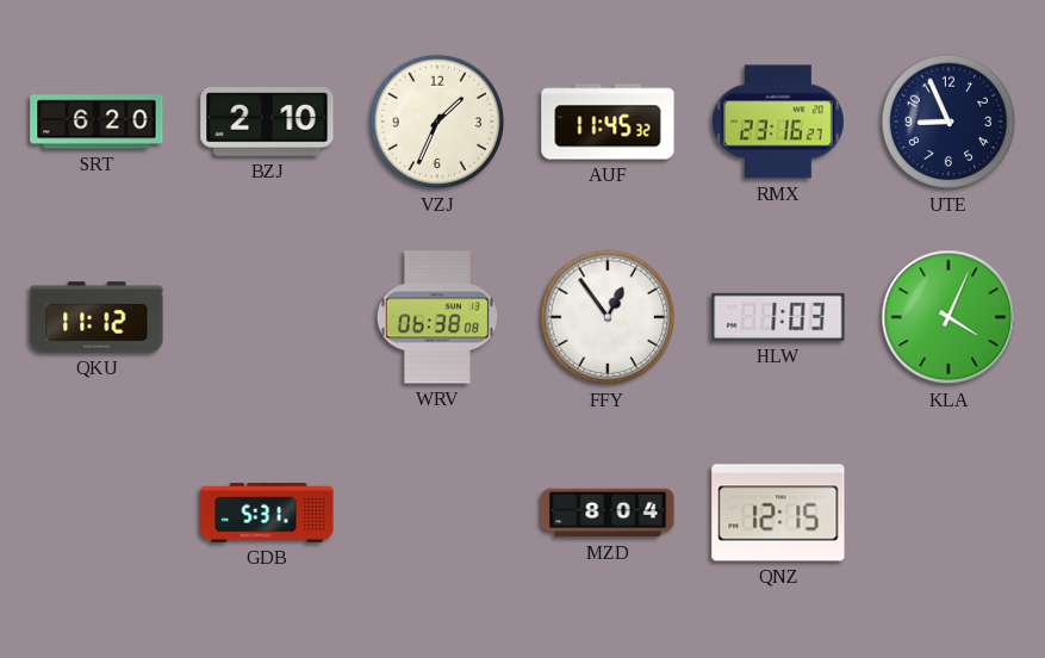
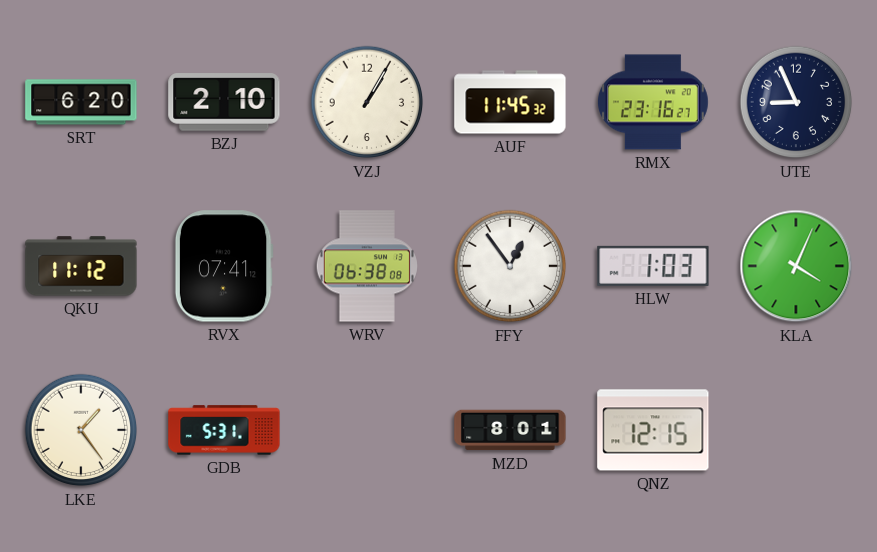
VZJ: 1:34 -> 1:05
RVX: none -> 07:41
LKE: none -> 1:24
MZD: 8:04 -> 8:01
